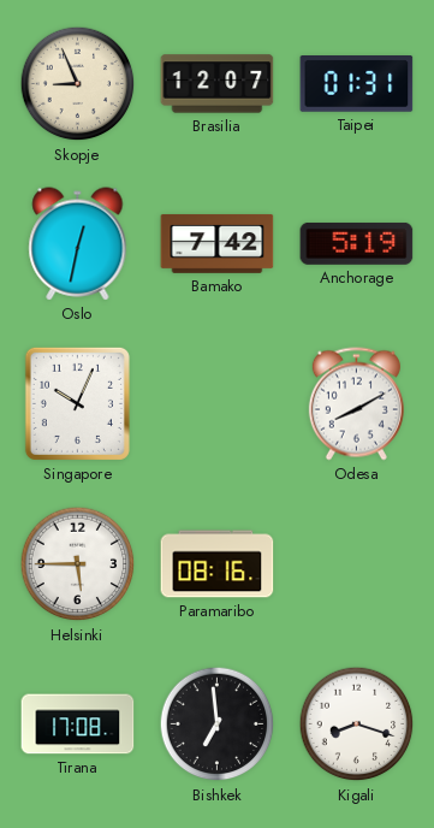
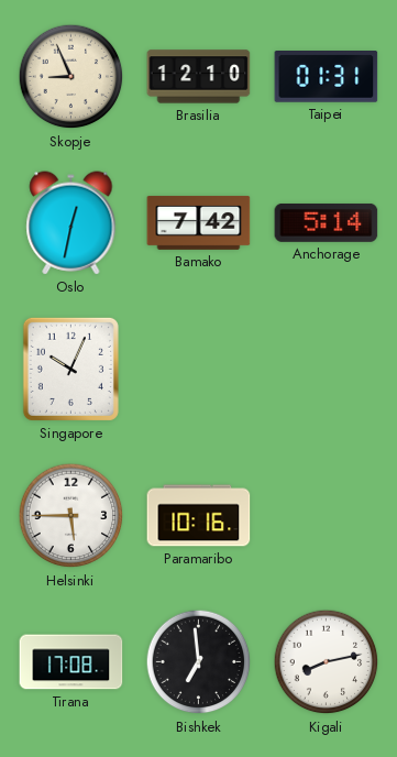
Brasilia: 12:07 -> 12:10
Anchorage: 5:19 -> 5:14
Odesa: 8:10 -> none
Paramaribo: 08:16 -> 10:16
Kigali: 8:18 -> 8:13
